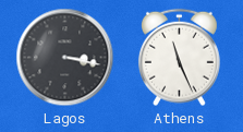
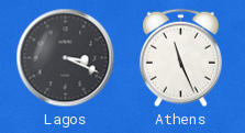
Lagos: 3:17 -> 3:19
